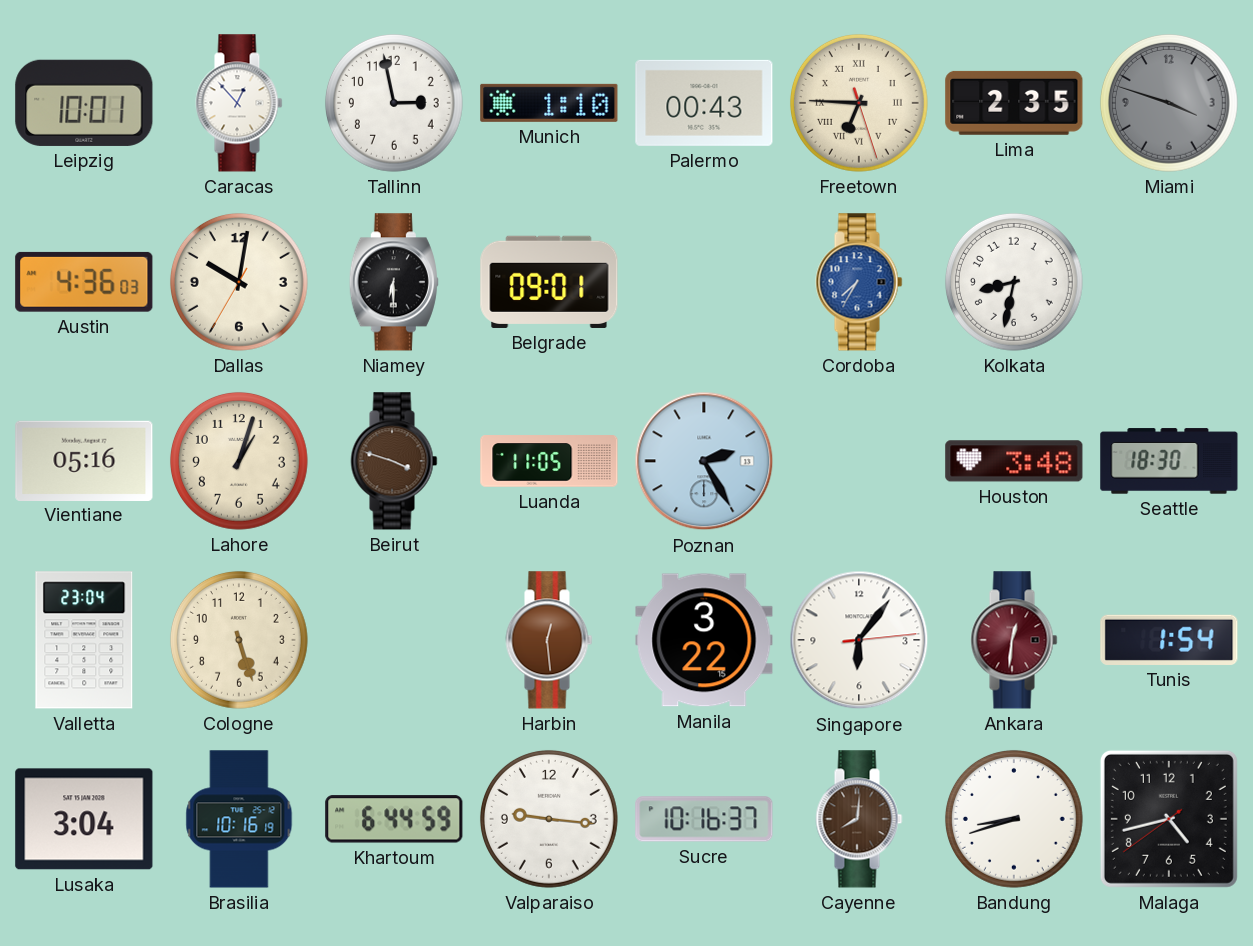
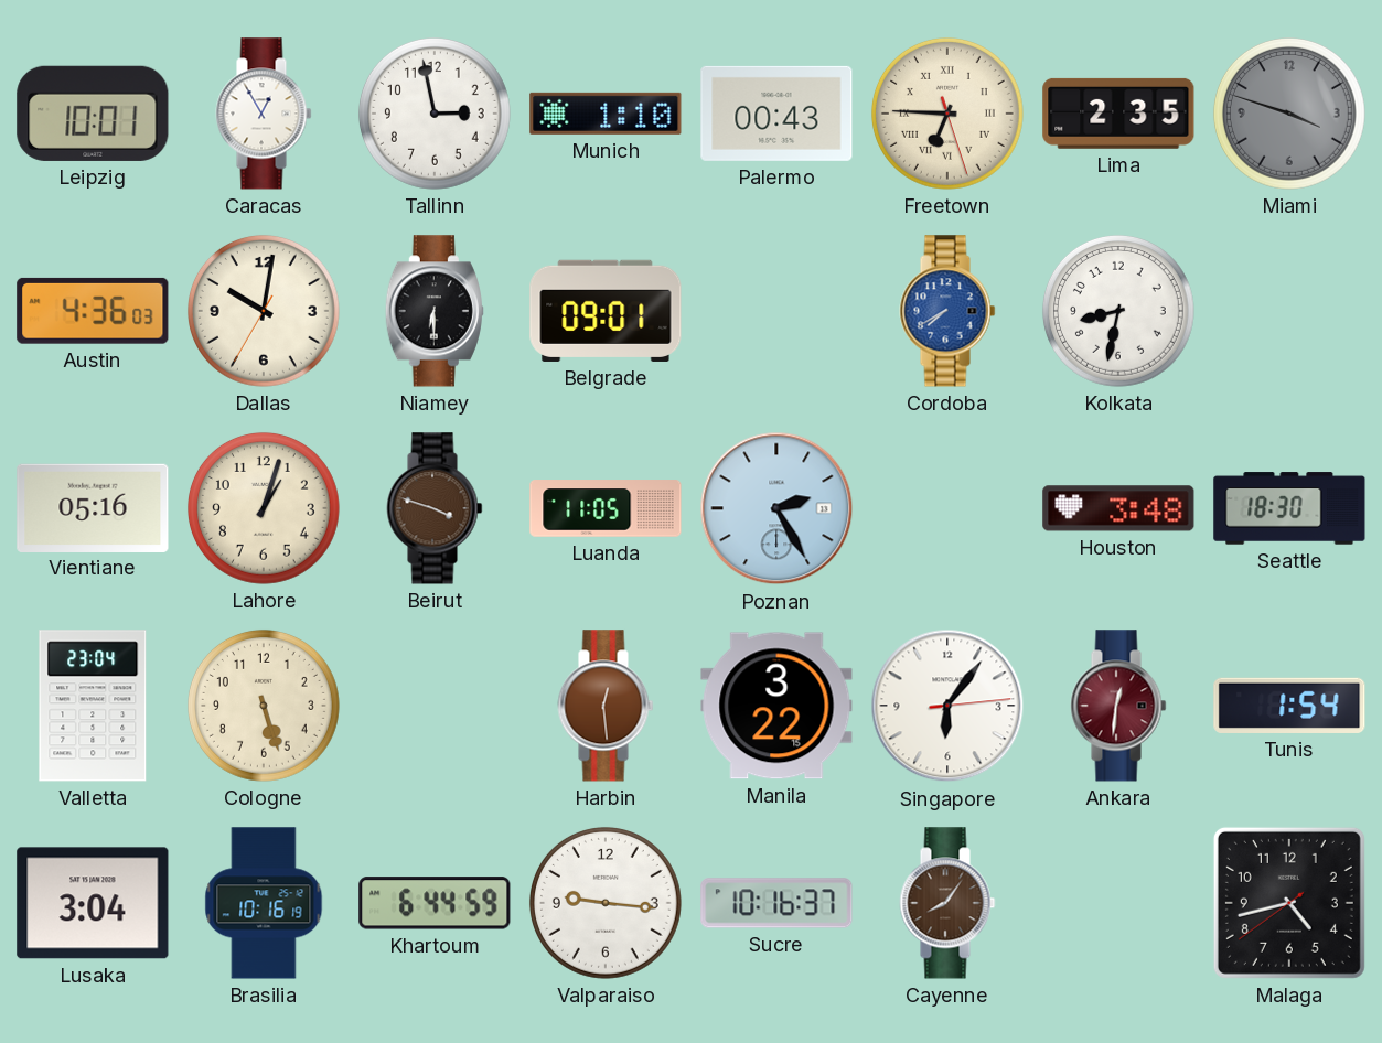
Caracas: 12:53 -> 12:55
Cordoba: 7:35 -> 7:40
Cayenne: 8:01 -> 8:06
Bandung: 8:42 -> none
